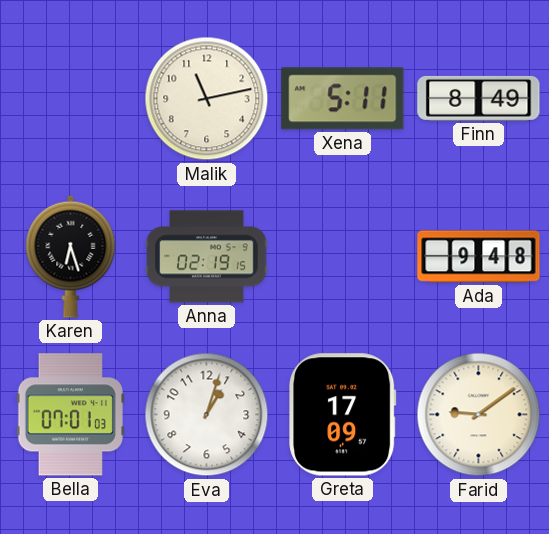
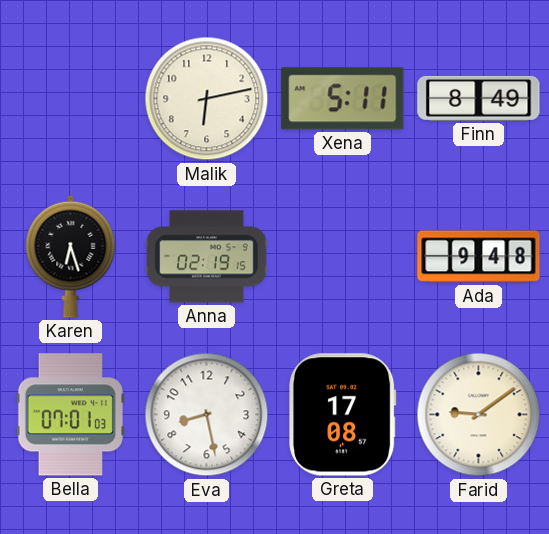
Malik: 11:13 -> 6:13
Eva: 1:03 -> 8:28
Greta: 17:09 -> 17:08
